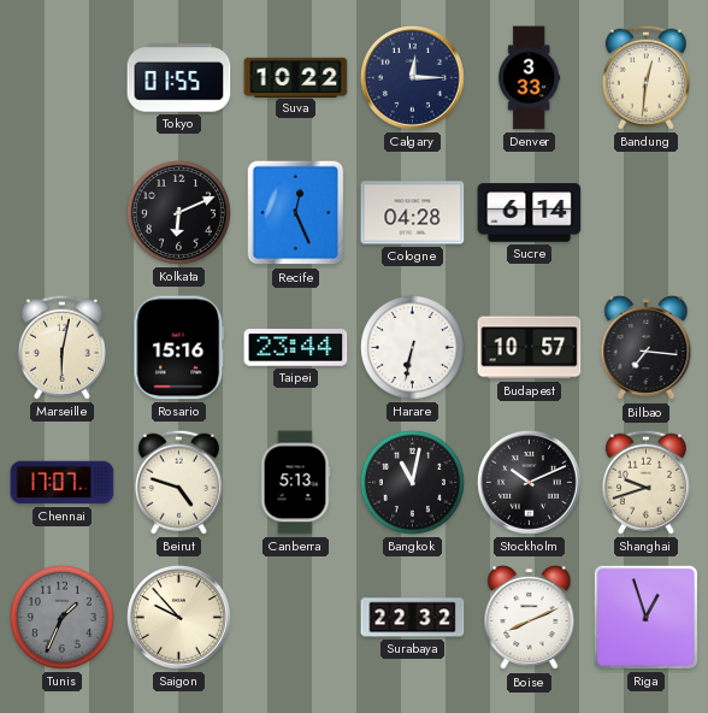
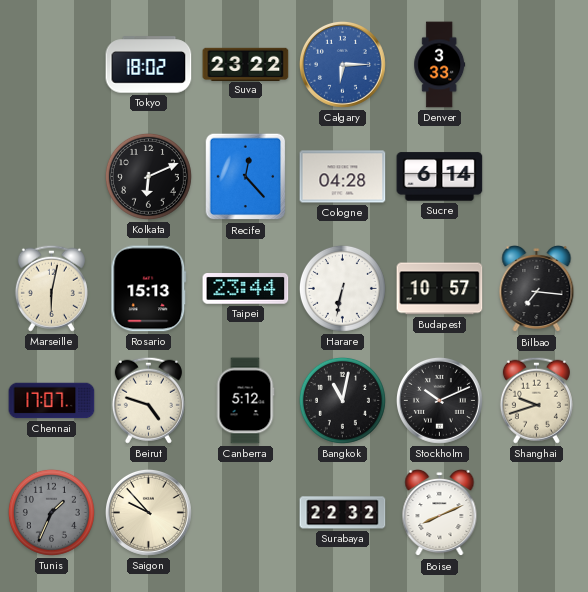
Tokyo: 01:55 -> 18:02
Suva: 10:22 -> 23:22
Calgary: 12:15 -> 6:15
Calgary dial: navy -> blue
Bandung: 12:31 -> none
Recife: 12:26 -> 12:23
Rosario: 15:16 -> 15:13
Canberra: 5:13 -> 5:12
Riga: 12:57 -> none
